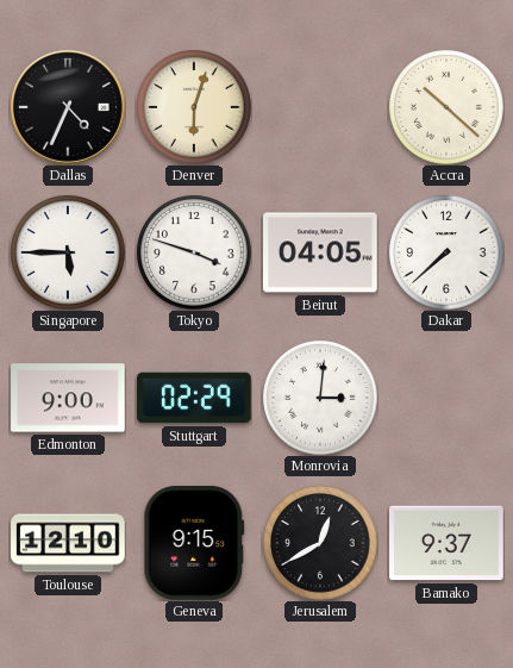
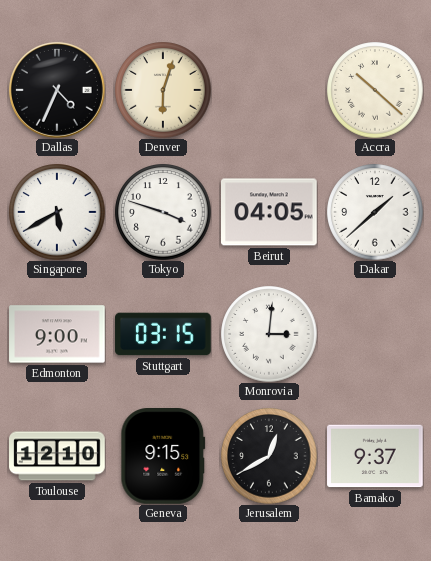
Singapore: 5:45 -> 5:40
Dakar: 7:38 -> 1:38
Stuttgart: 02:29 -> 03:15
